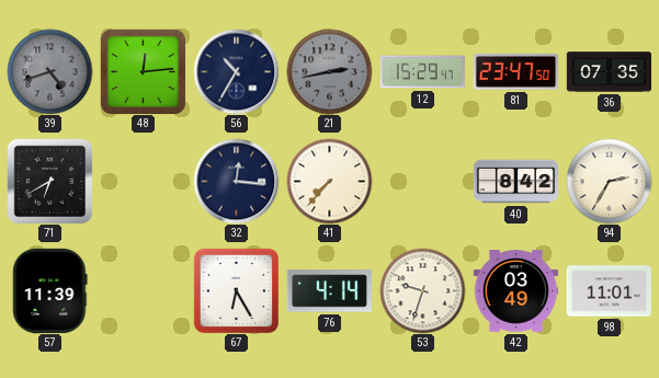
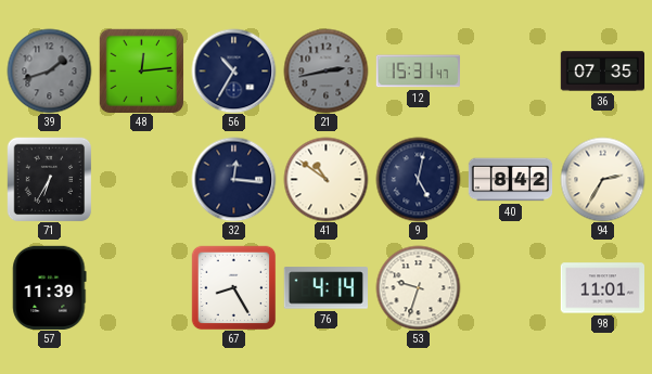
39: 4:42 -> 1:42
12: 15:29 -> 15:31
81: 23:47 -> none
71: 6:40 -> 6:35
41: 7:37 -> 10:51
9: none -> 5:02
67: 6:25 -> 8:25
42: 03:49 -> none
